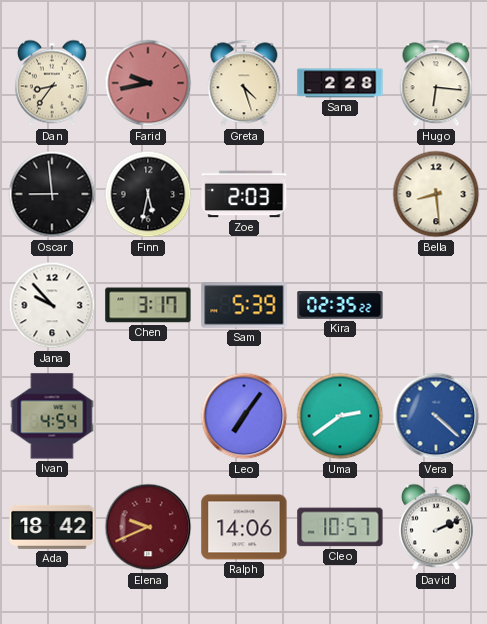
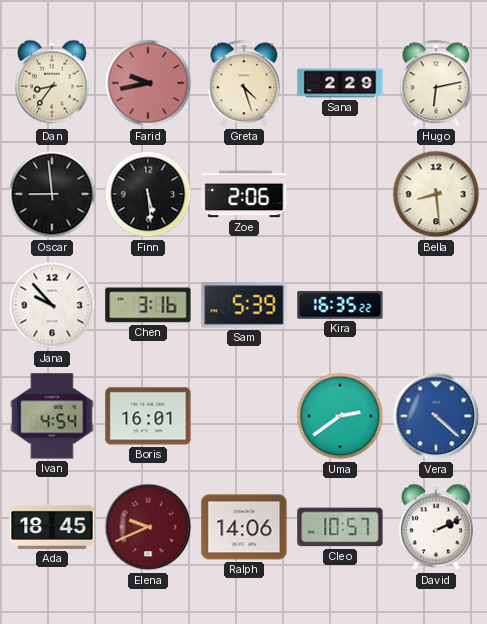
Sana: 2:28 -> 2:29
Hugo: 6:16 -> 6:13
Finn: 5:32 -> 5:29
Zoe: 2:03 -> 2:06
Chen: 3:17 -> 3:16
Kira: 02:35 -> 16:35
Boris: none -> 16:01
Leo: 7:06 -> none
Ada: 18:42 -> 18:45
